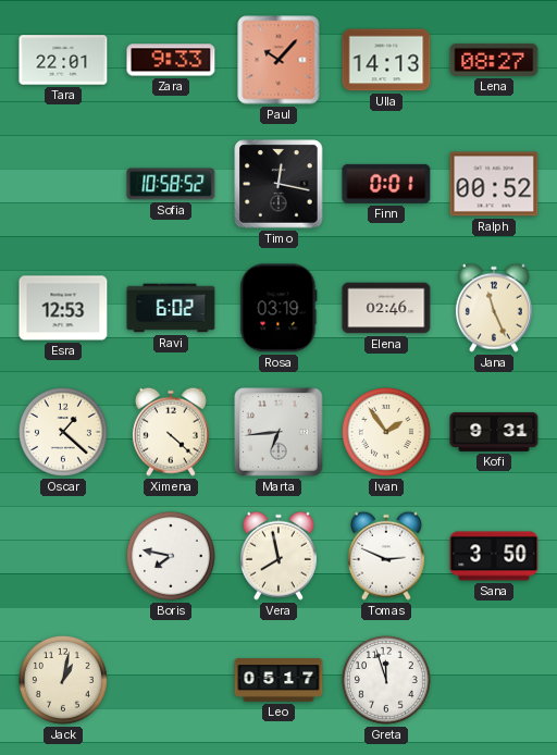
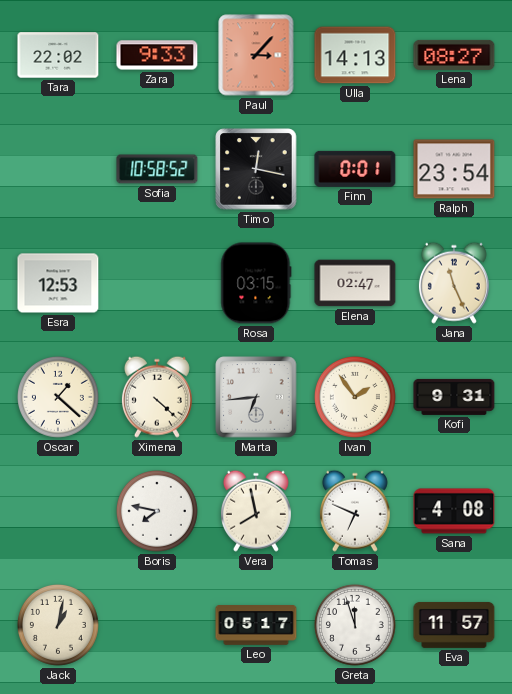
Tara: 22:01 -> 22:02
Paul: 10:07 -> 3:07
Ralph: 00:52 -> 23:54
Ravi: 6:02 -> none
Rosa: 03:19 -> 03:15
Elena: 02:46 -> 02:47
Tomas: 2:49 -> 6:49
Sana: 3:50 -> 4:08
Eva: none -> 11:57
